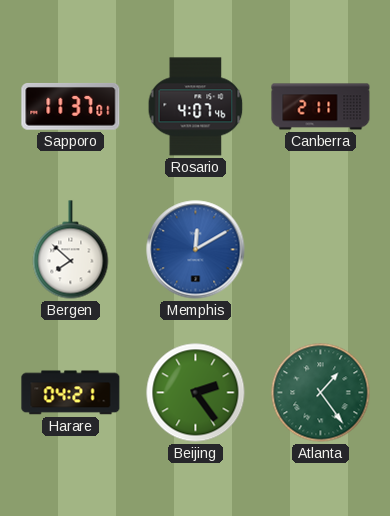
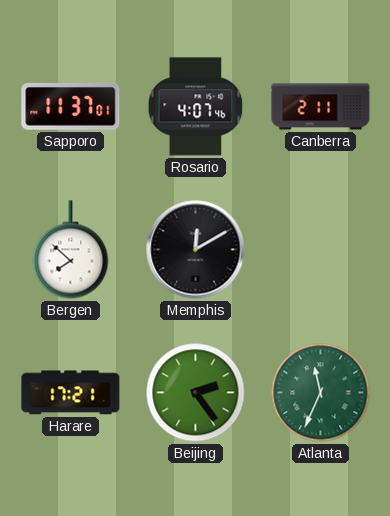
Memphis dial: blue -> black
Harare: 04:21 -> 17:21
Atlanta: 1:24 -> 11:34
